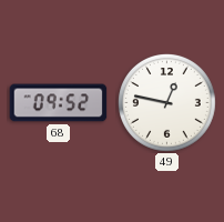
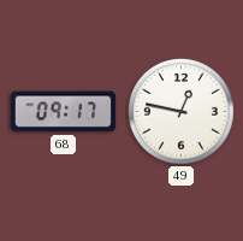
68: 09:52 -> 09:17
